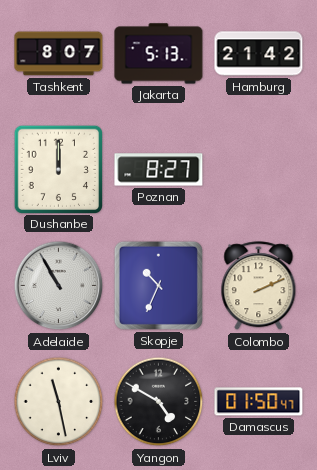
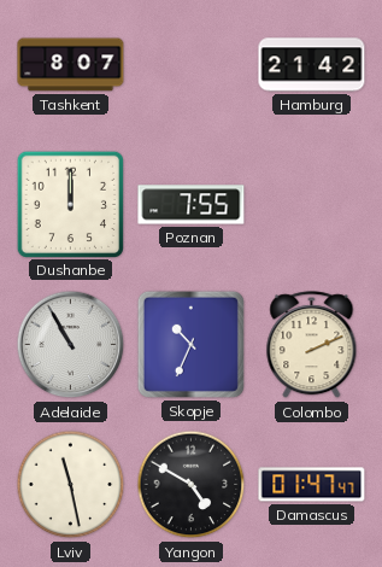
Jakarta: 5:13 -> none
Poznan: 8:27 -> 7:55
Damascus: 01:50 -> 01:47
